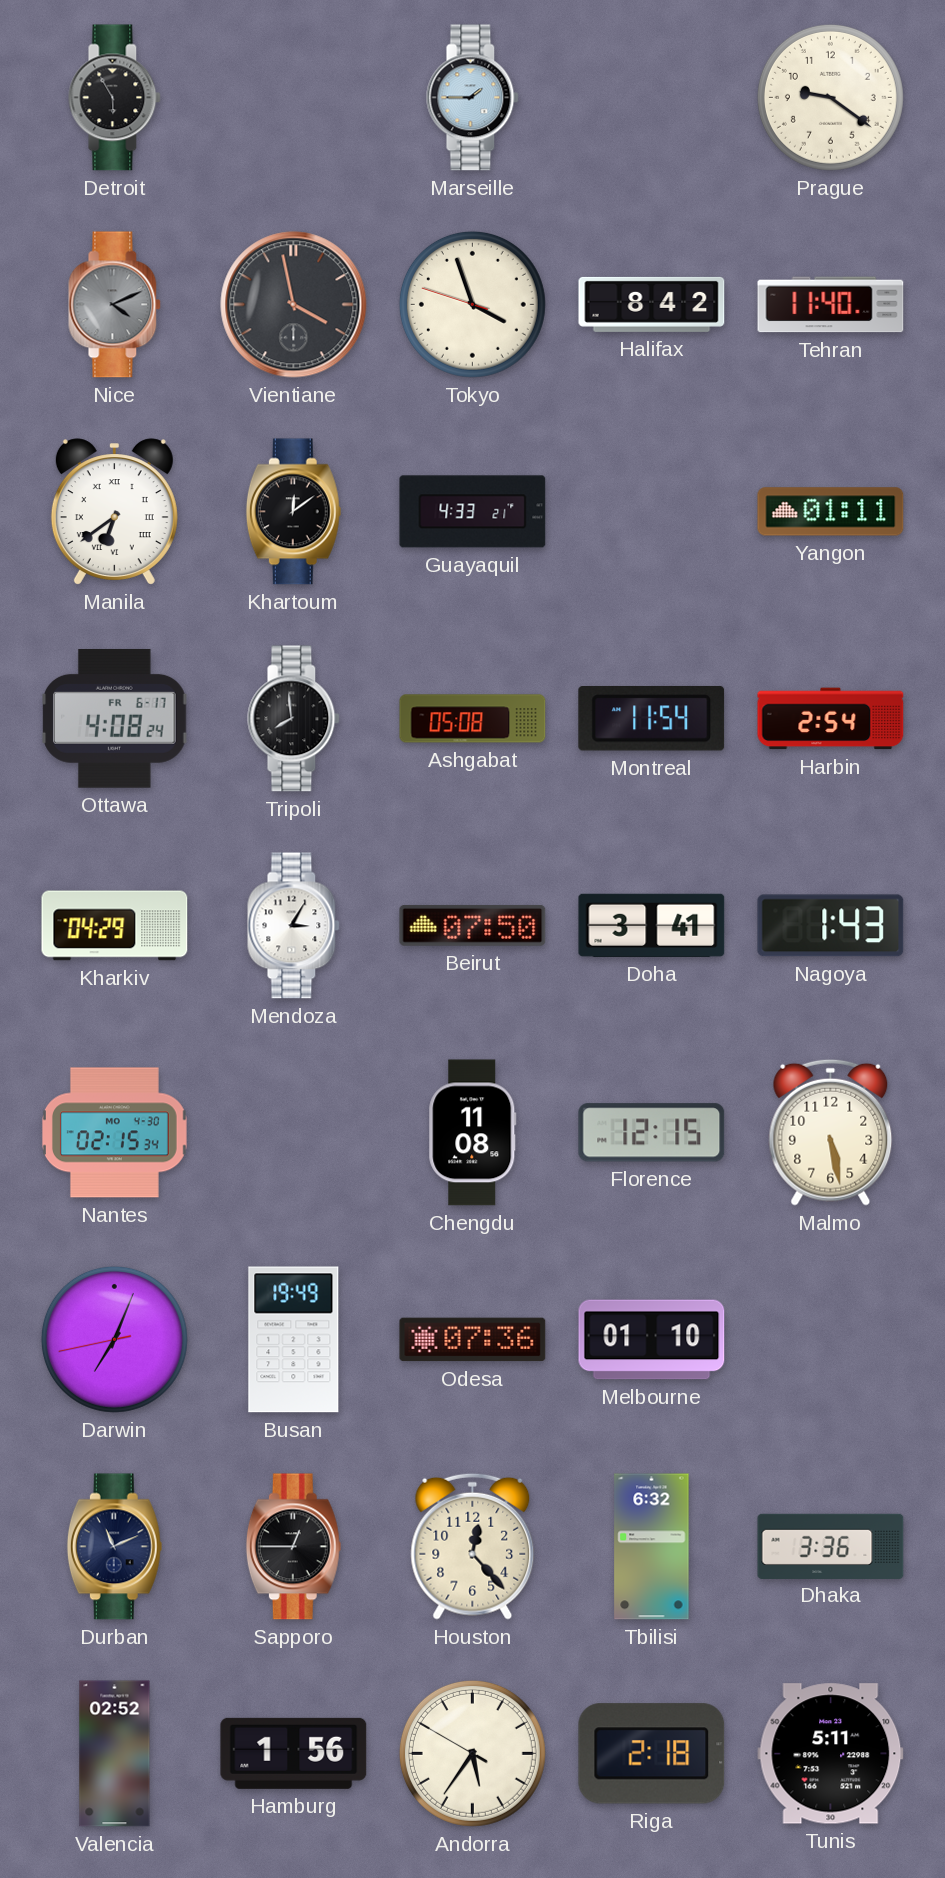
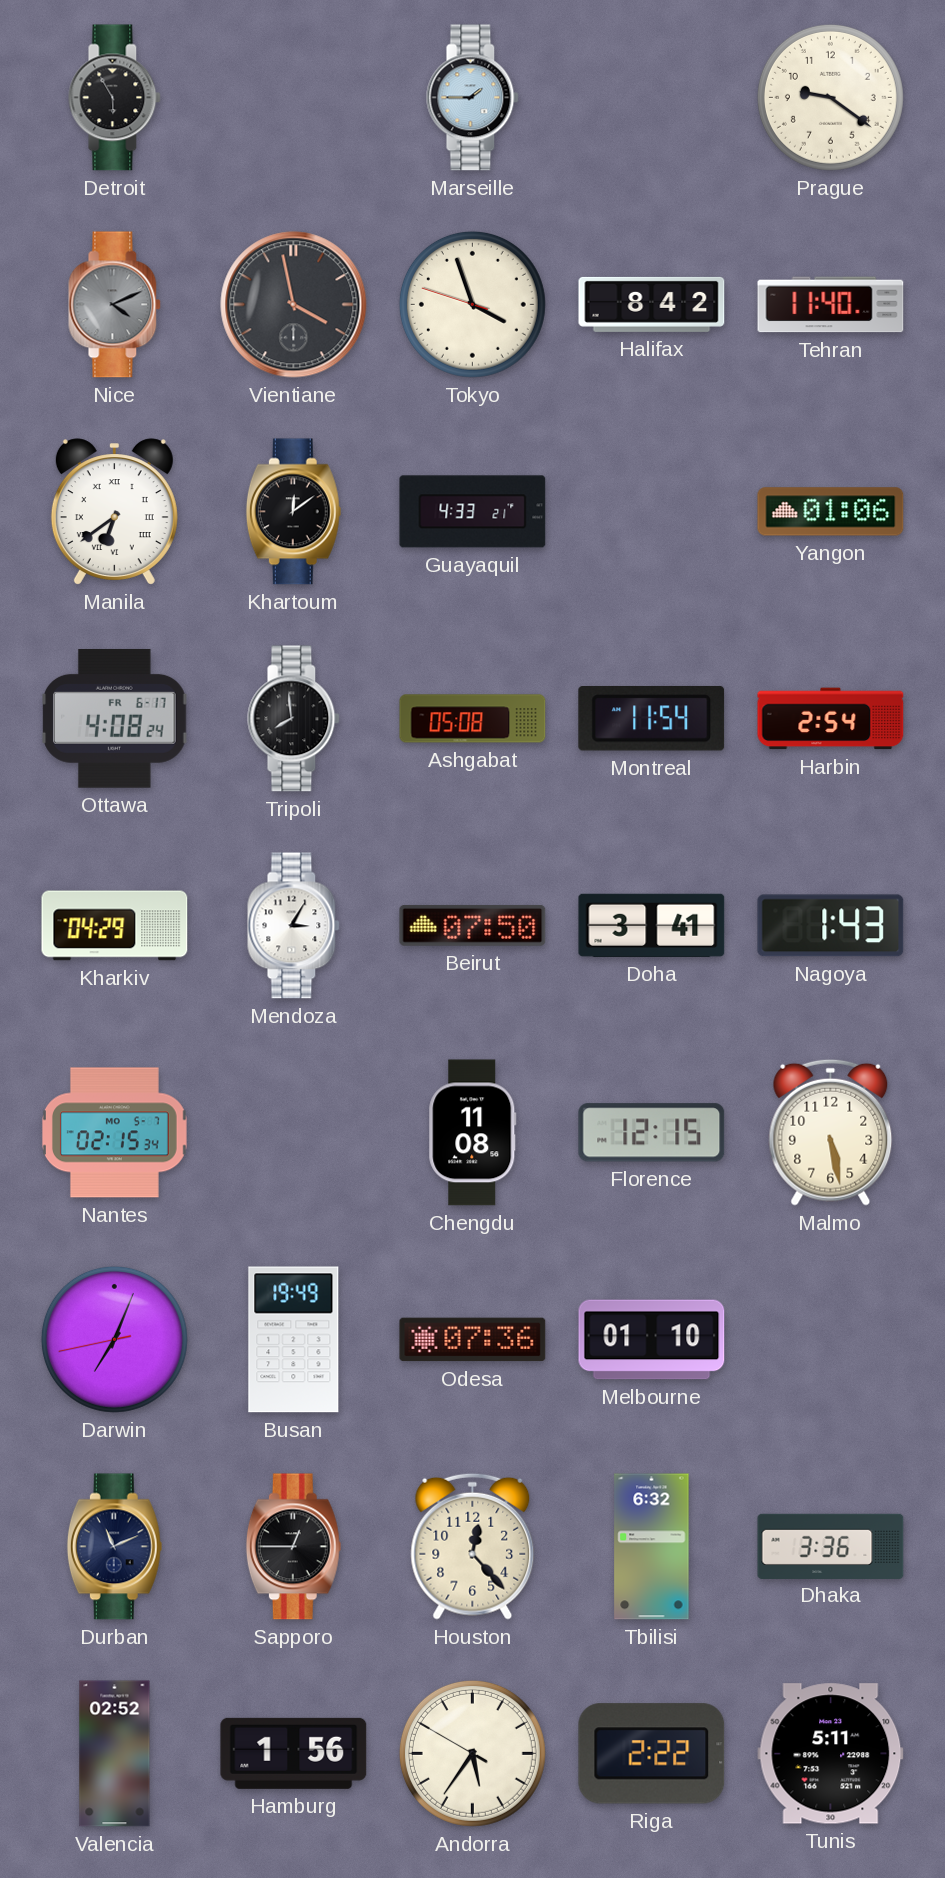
Yangon: 01:11 -> 01:06
Nantes date: MO 4-30 -> MO 5-7
Riga: 2:18 -> 2:22
